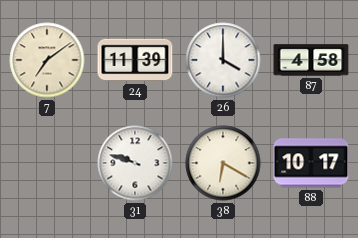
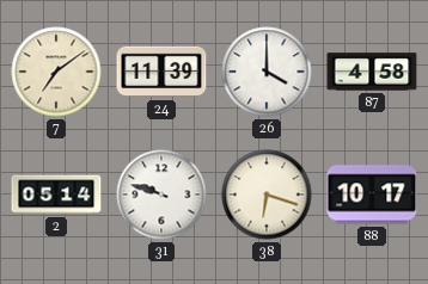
2: none -> 05:14
38: 6:20 -> 6:18
